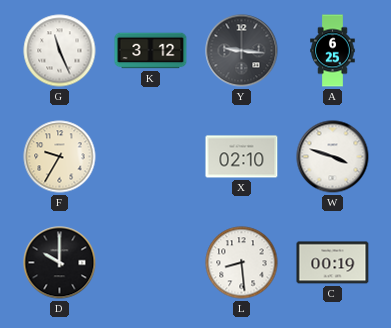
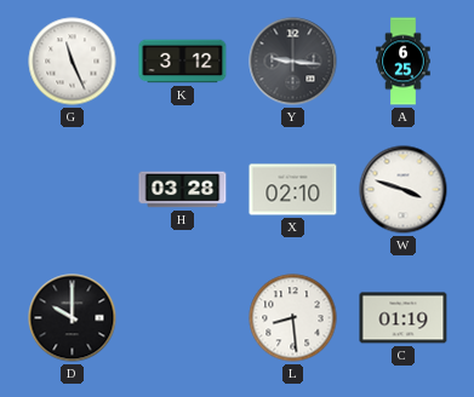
F: 9:35 -> none
H: none -> 03:28
C: 00:19 -> 01:19
